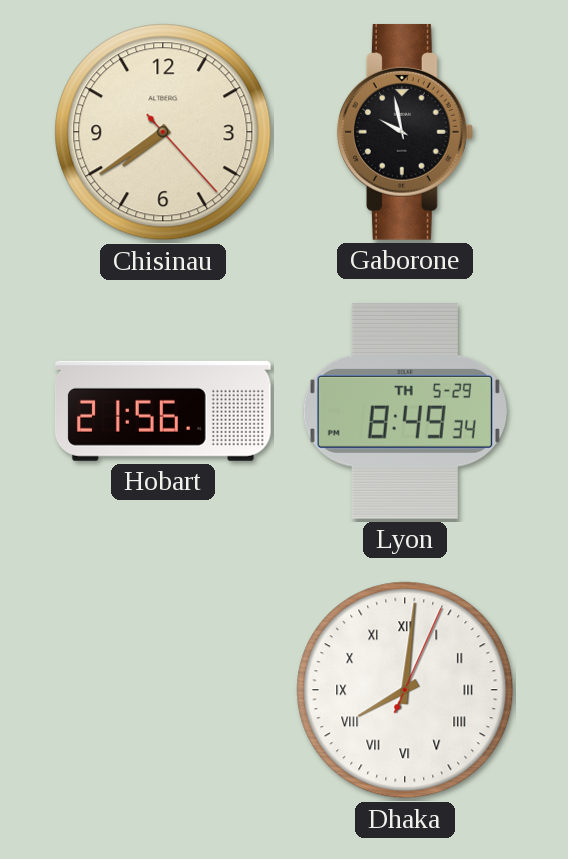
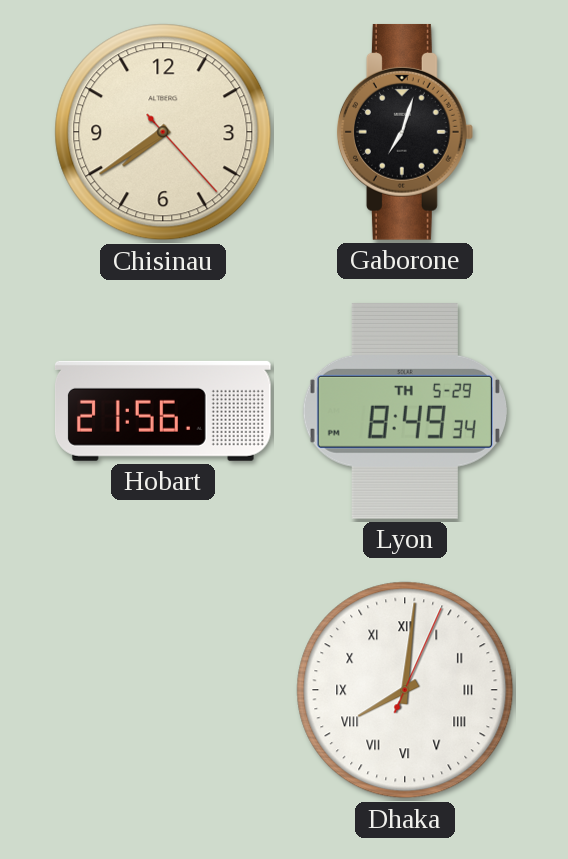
Gaborone: 9:58 -> 7:03
